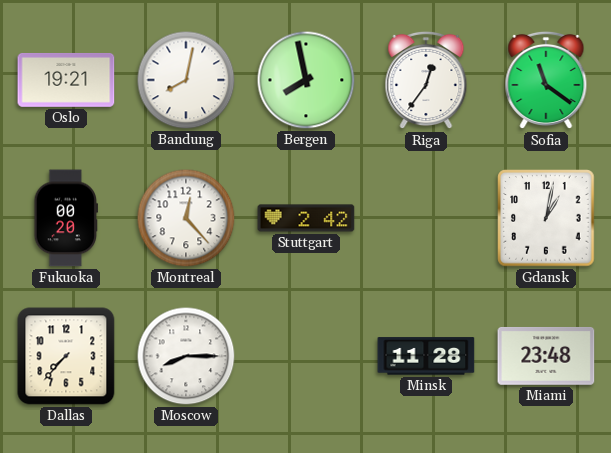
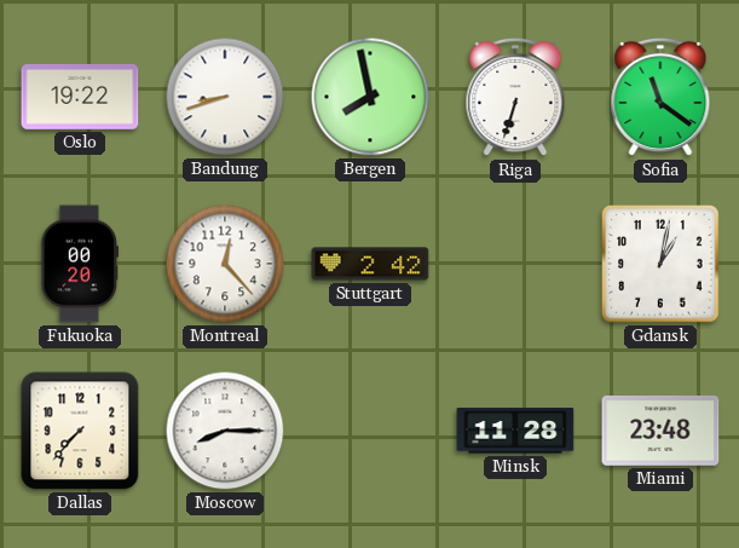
Oslo: 19:21 -> 19:22
Bandung: 8:02 -> 8:42
Riga: 12:36 -> 6:33
